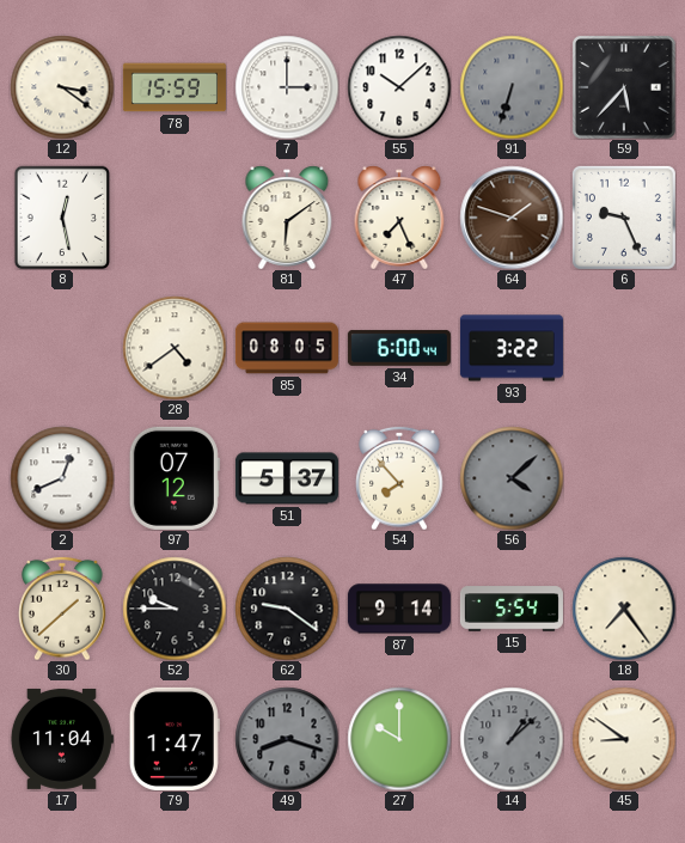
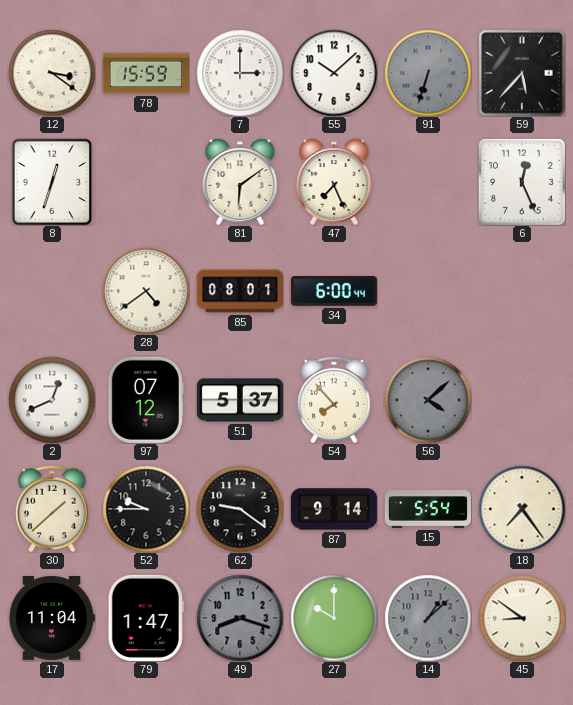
8: 12:28 -> 12:33
64: 1:48 -> none
6: 9:26 -> 12:26
85: 08:05 -> 08:01
93: 3:22 -> none
